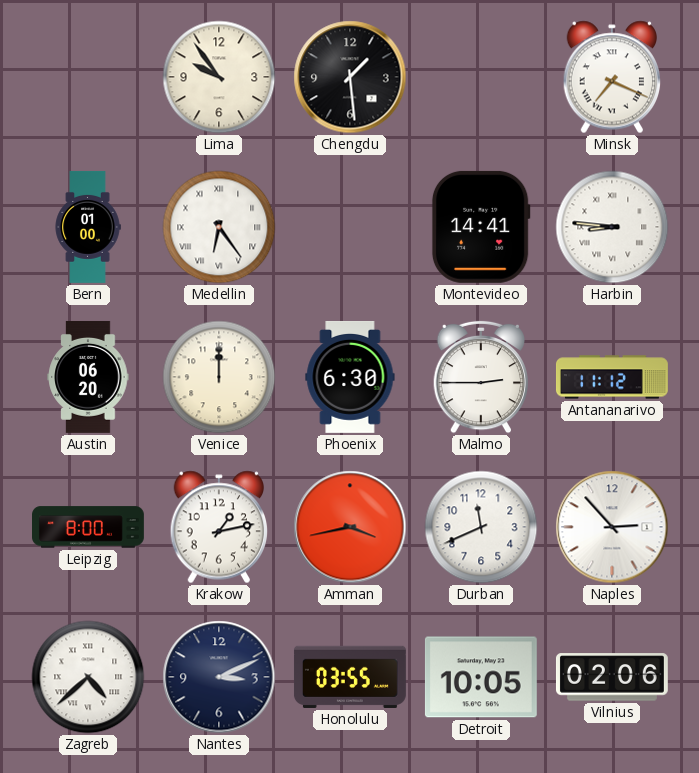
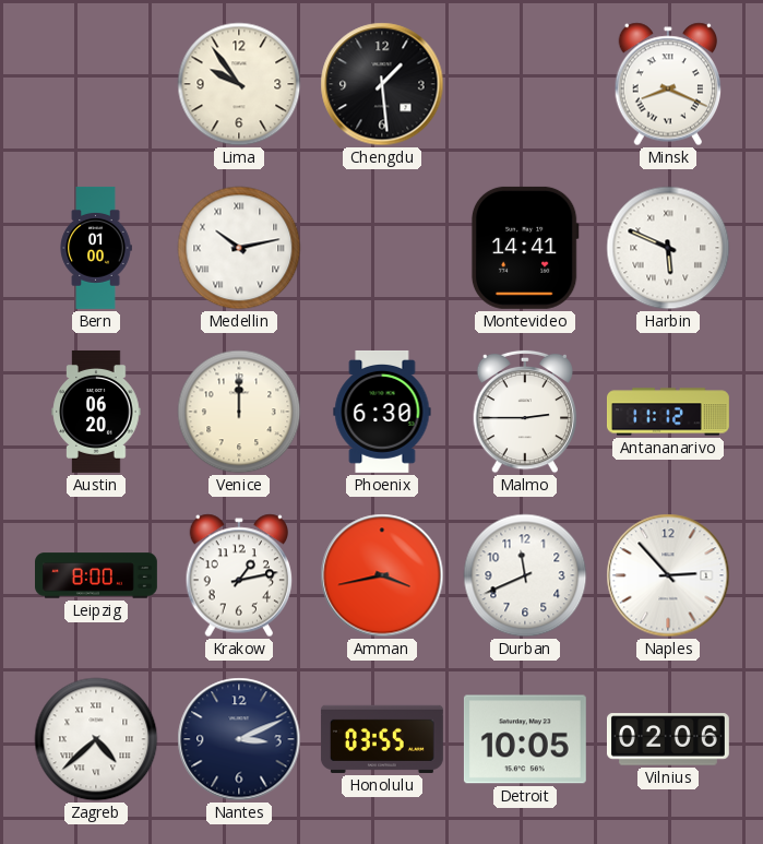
Minsk: 7:19 -> 8:19
Medellin: 6:24 -> 10:13
Harbin: 8:46 -> 5:49
